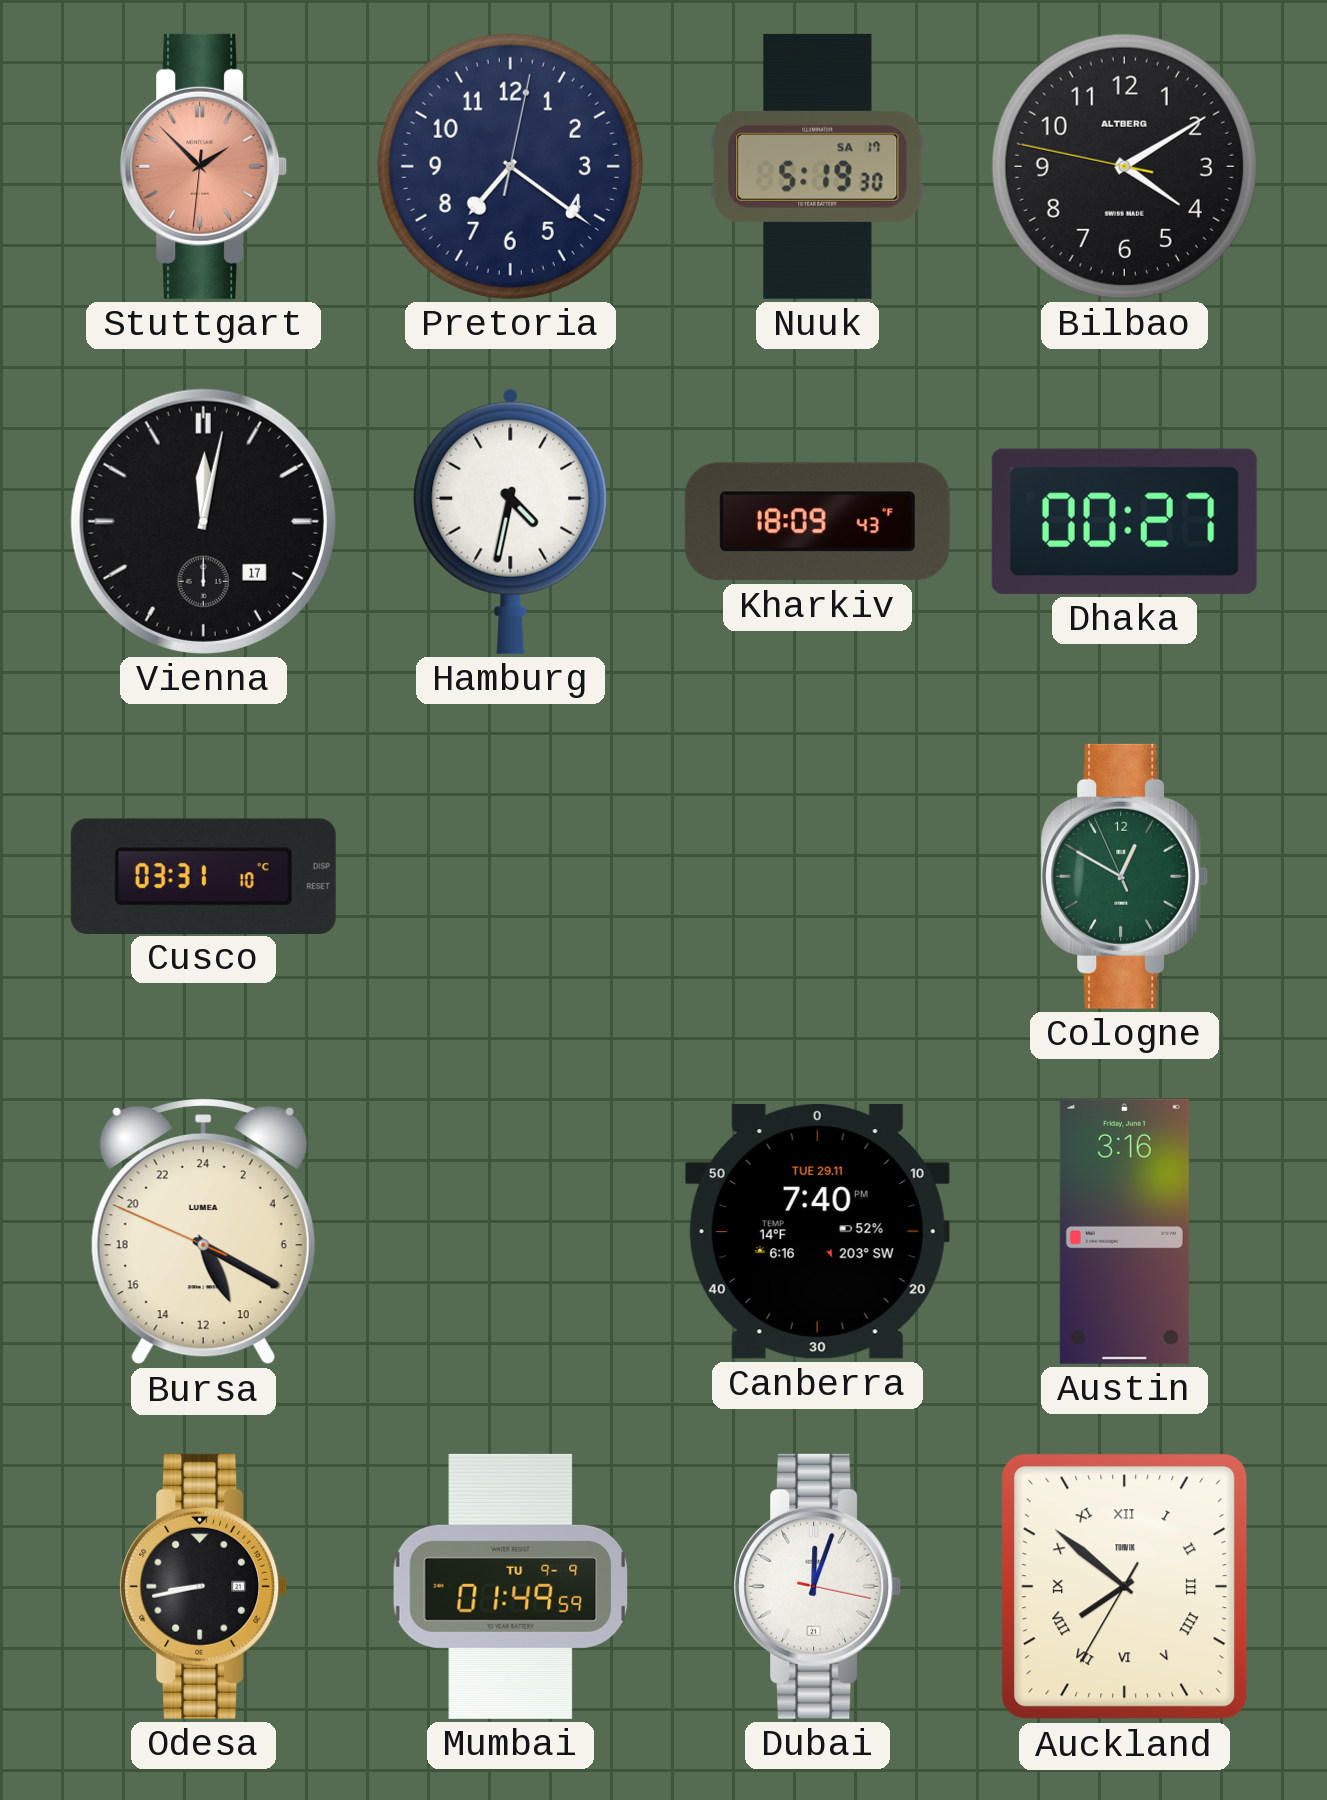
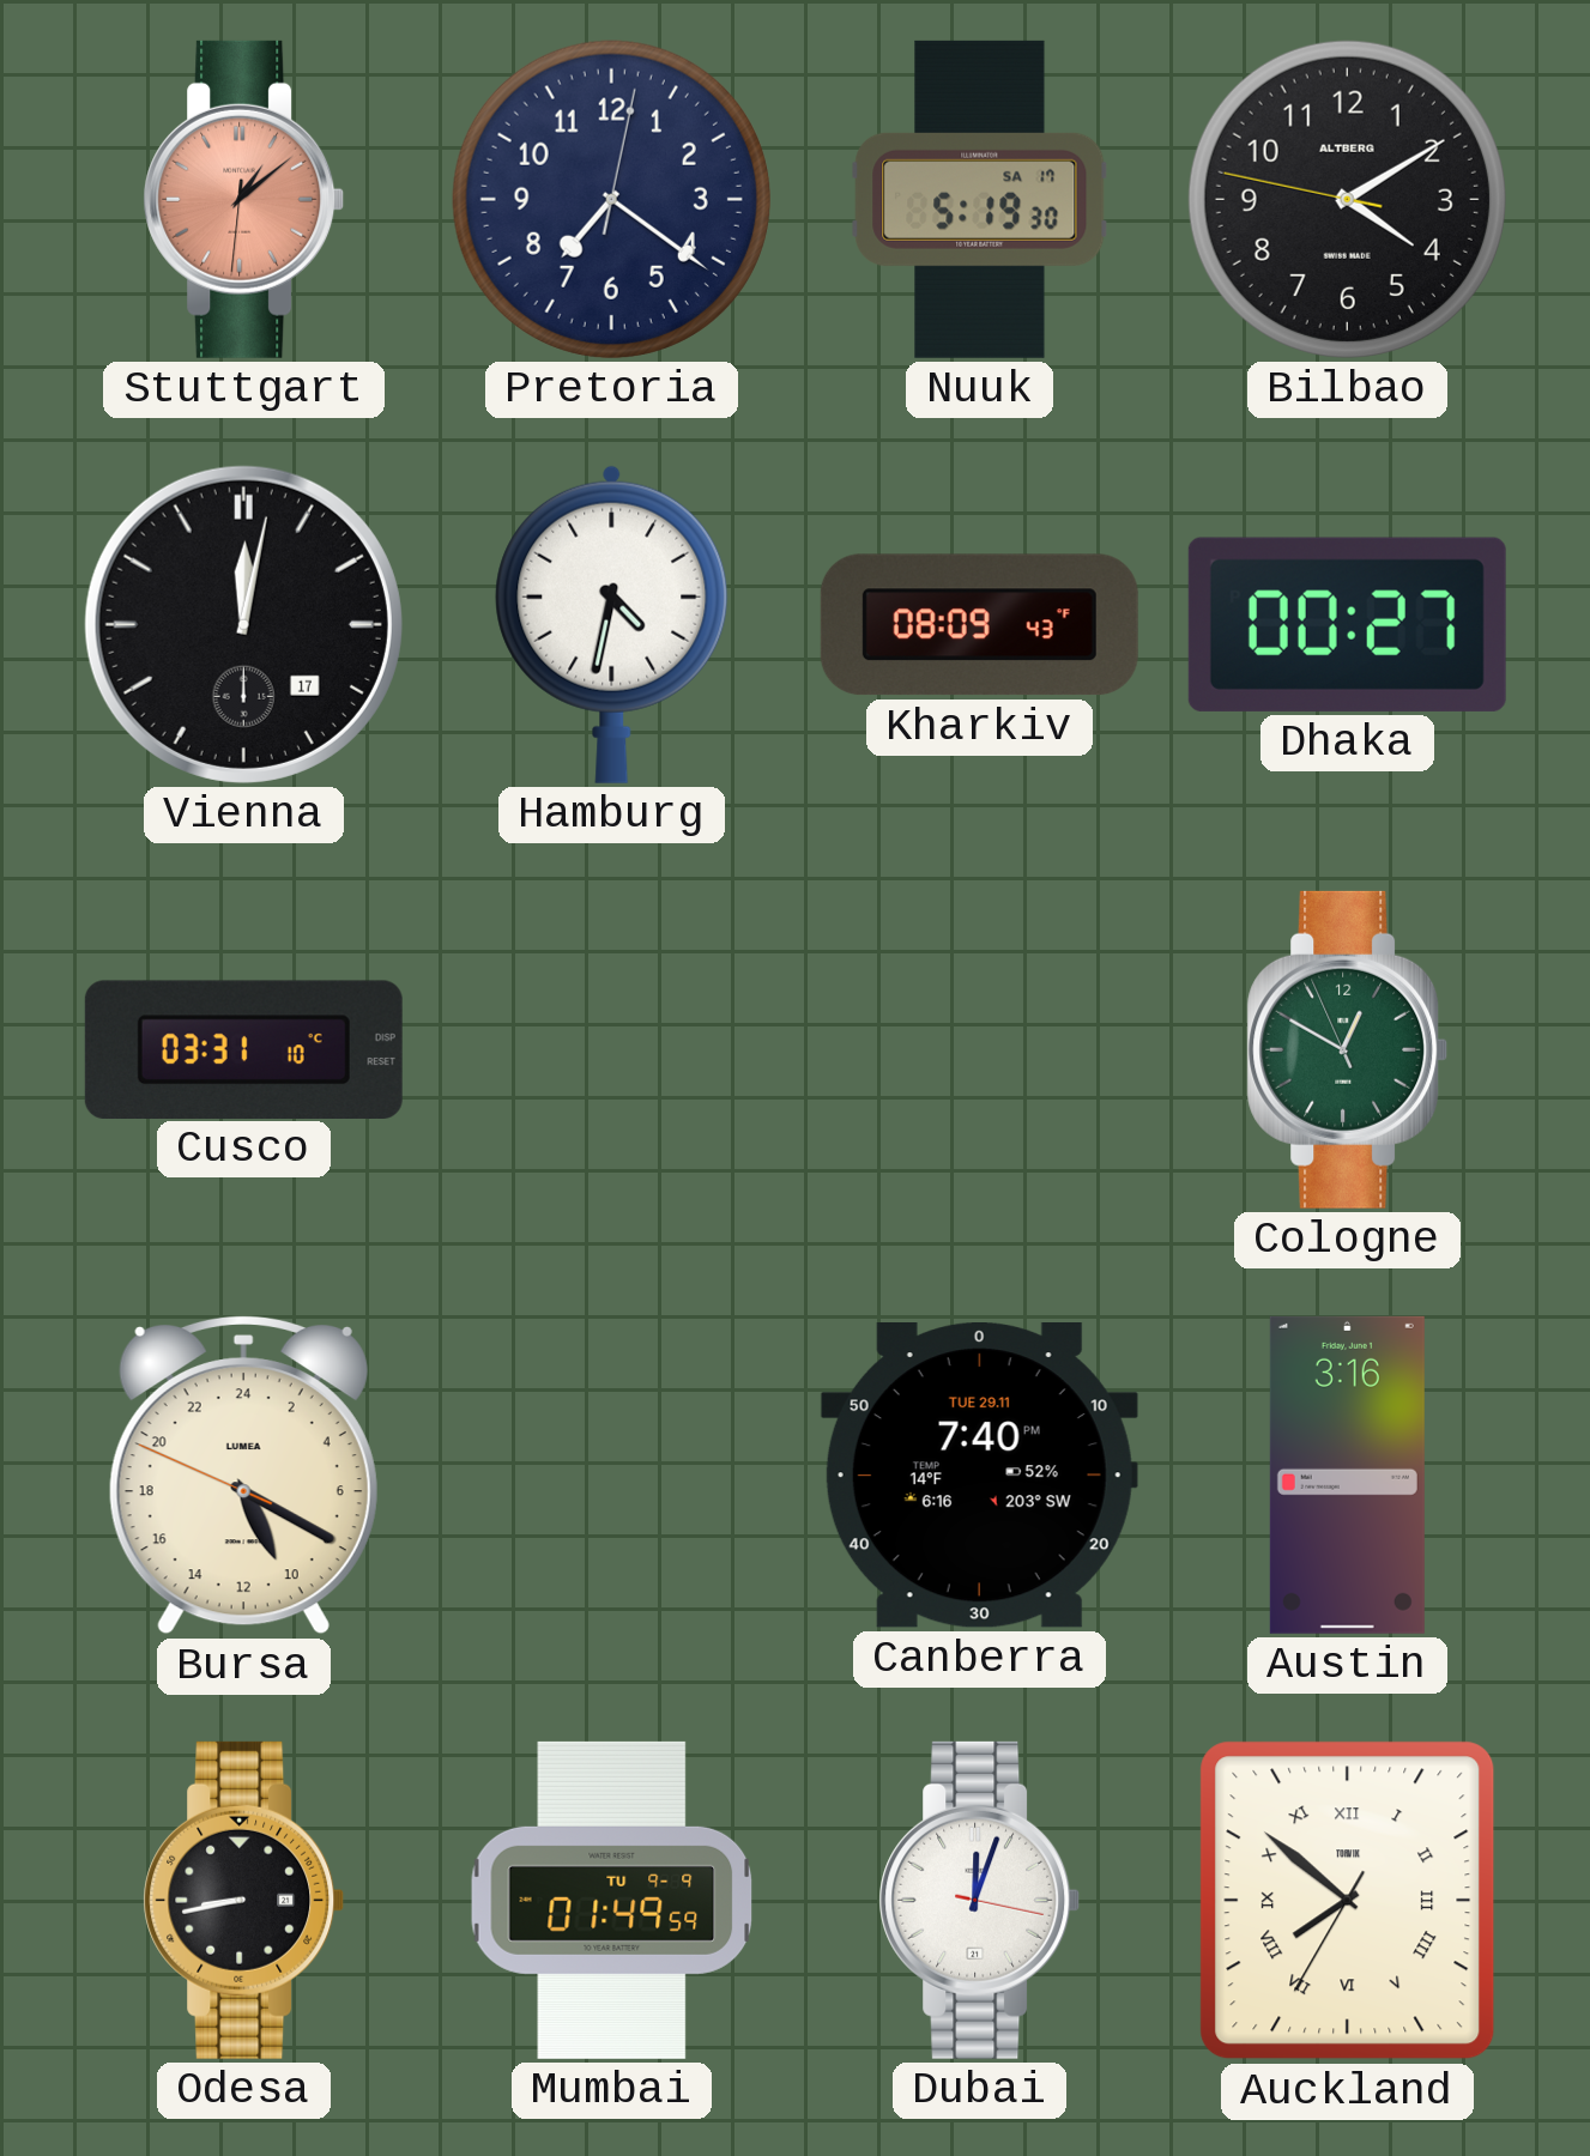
Stuttgart: 1:52 -> 1:08
Kharkiv: 18:09 -> 08:09
